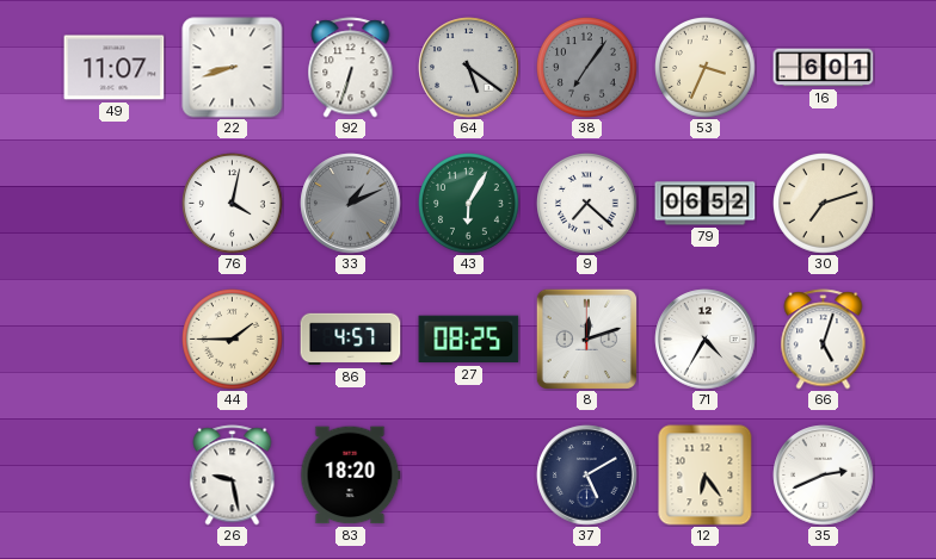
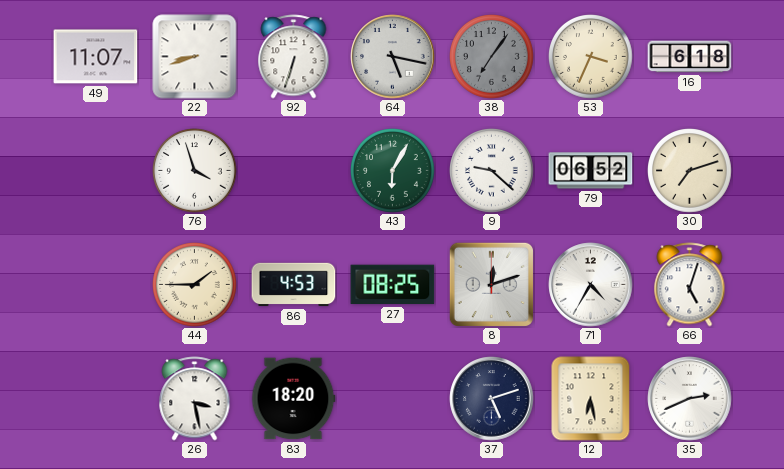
64: 5:21 -> 5:17
16: 6:01 -> 6:18
76: 4:02 -> 3:57
33: 1:11 -> none
9: 7:22 -> 9:22
86: 4:57 -> 4:53
26: 9:28 -> 3:28
37: 5:10 -> 5:12
12: 6:24 -> 6:28
